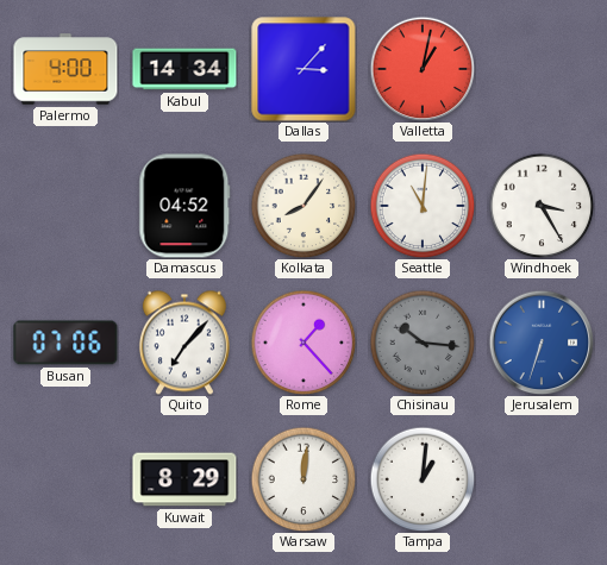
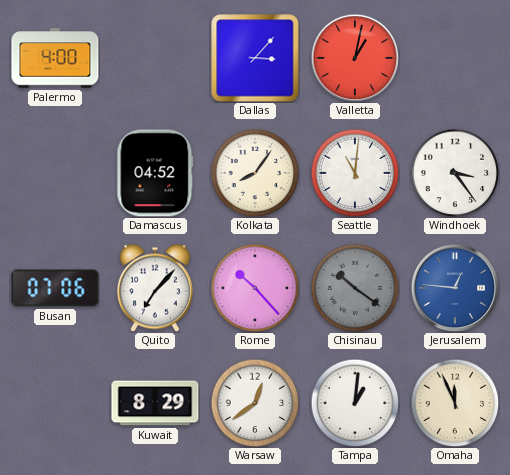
Kabul: 14:34 -> none
Windhoek: 3:25 -> 3:24
Rome: 1:23 -> 10:23
Chisinau: 10:16 -> 10:21
Jerusalem: 6:33 -> 12:46
Warsaw: 12:01 -> 12:39
Omaha: none -> 11:56
